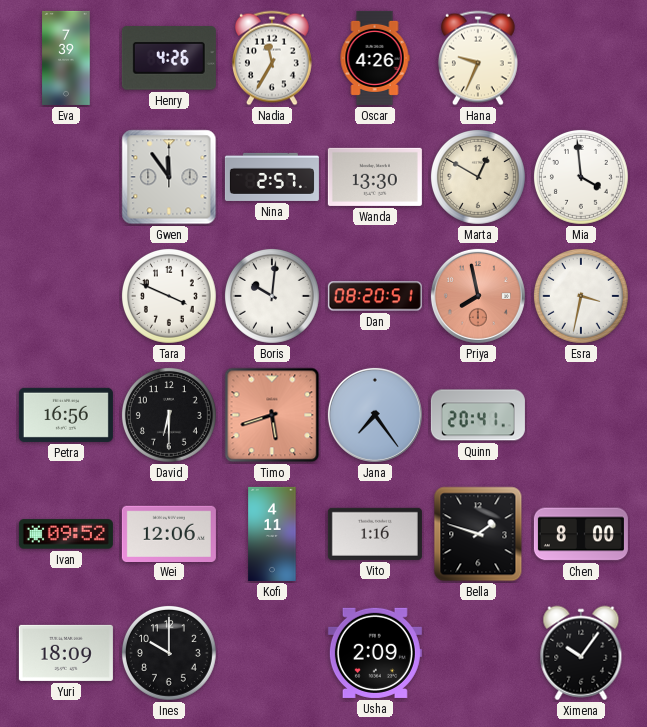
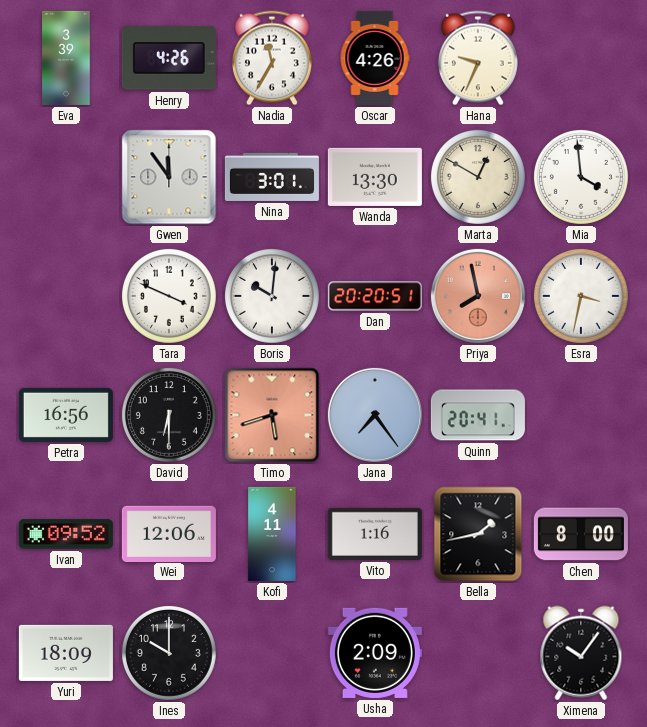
Eva: 7:39 -> 3:39
Nina: 2:57 -> 3:01
Dan: 08:20 -> 20:20
Bella: 1:48 -> 1:43
